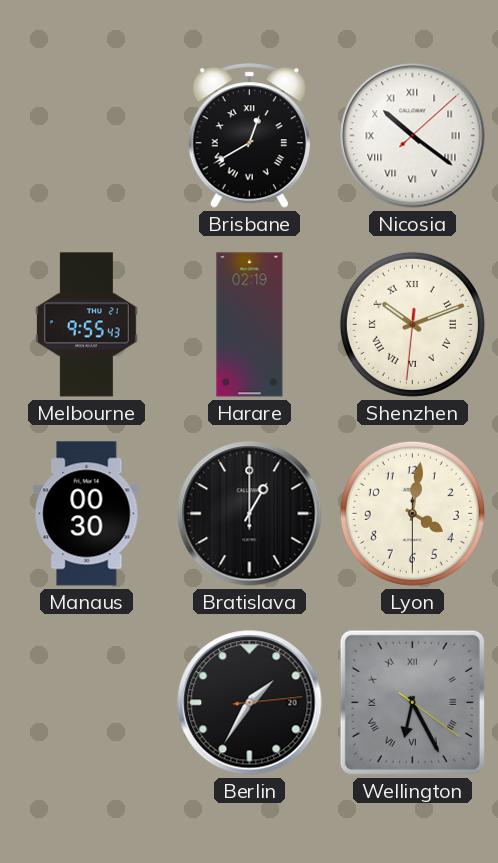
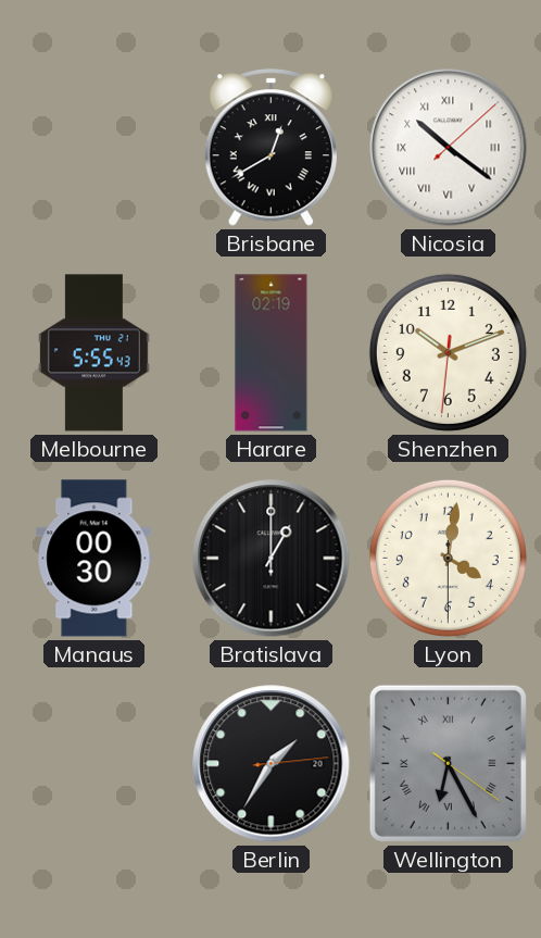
Melbourne: 9:55 -> 5:55
Shenzhen numerals: Roman -> Arabic
